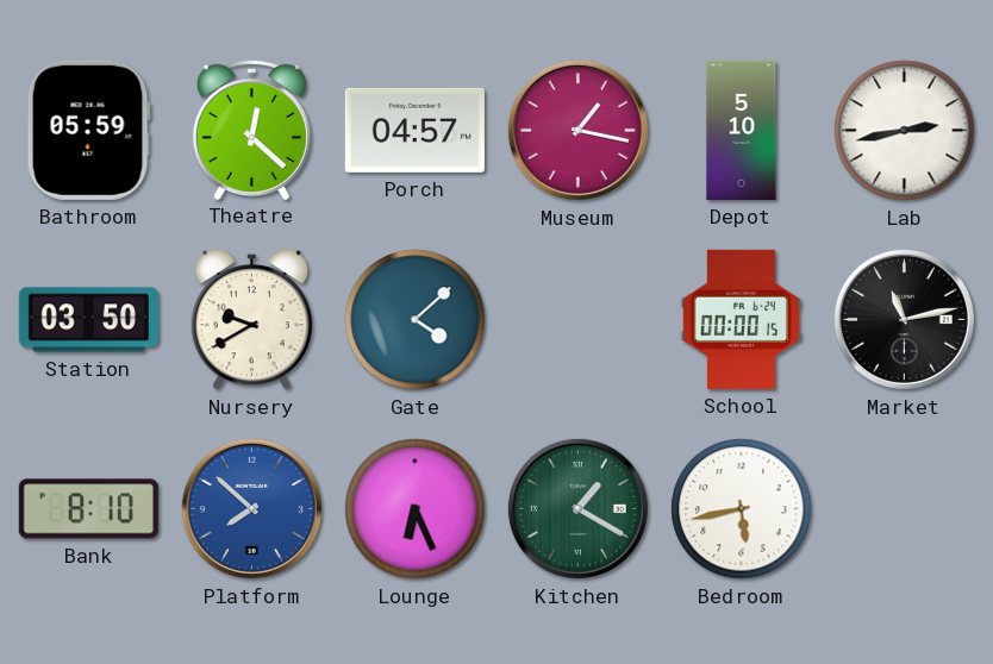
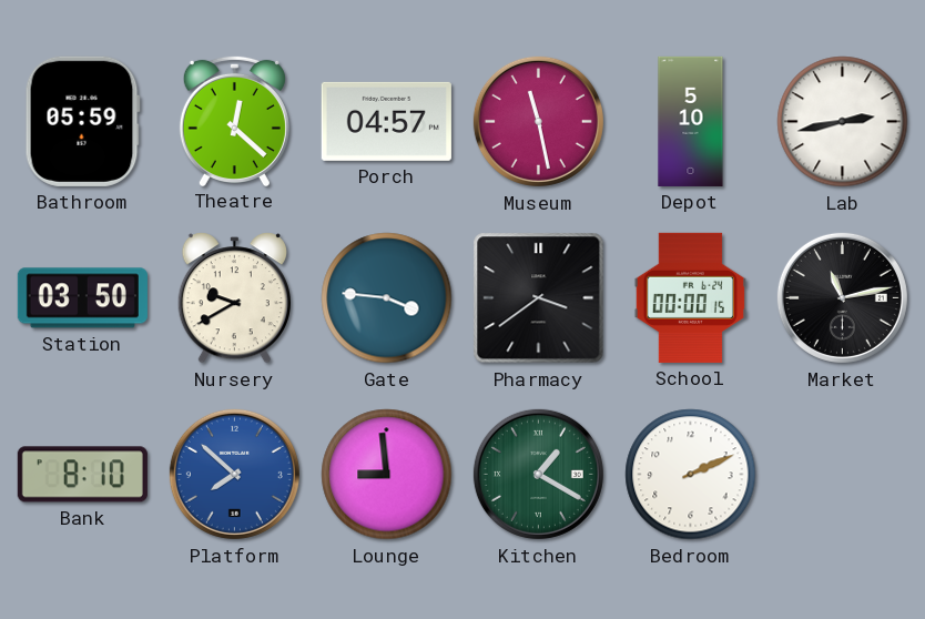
Museum: 1:17 -> 11:28
Gate: 4:08 -> 3:46
Pharmacy: none -> 3:39
Lounge: 6:26 -> 8:59
Bedroom: 5:43 -> 2:11
